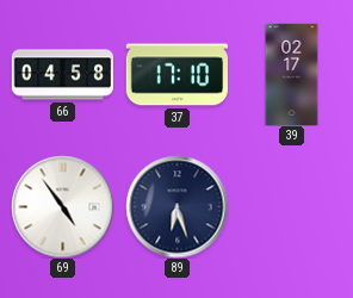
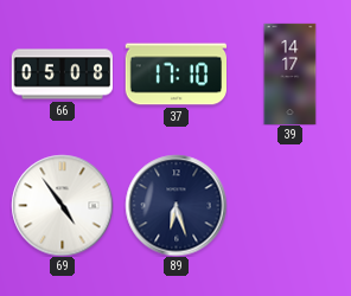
66: 04:58 -> 05:08
39: 02:17 -> 14:17
